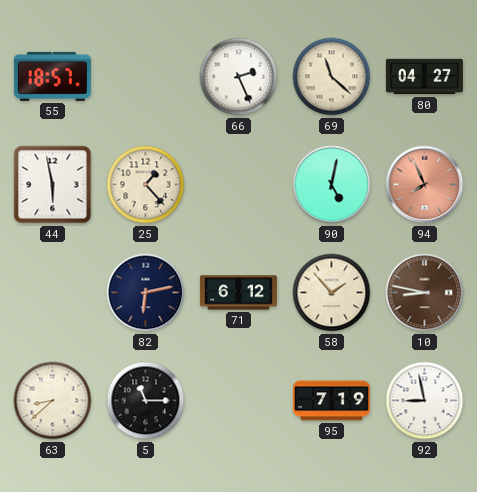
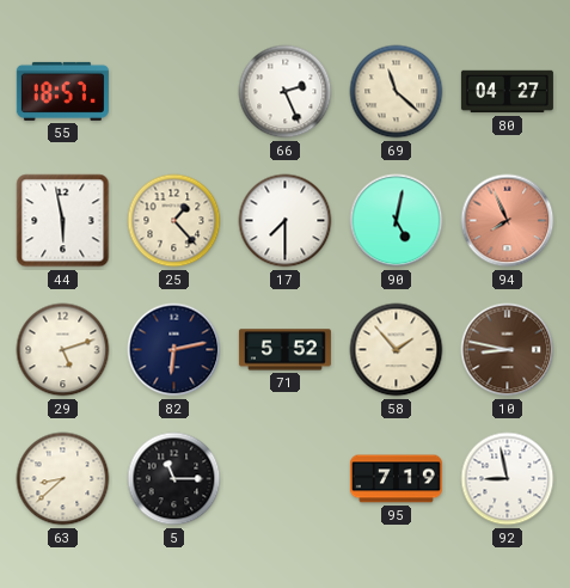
17: none -> 7:30
29: none -> 5:12
71: 6:12 -> 5:52
